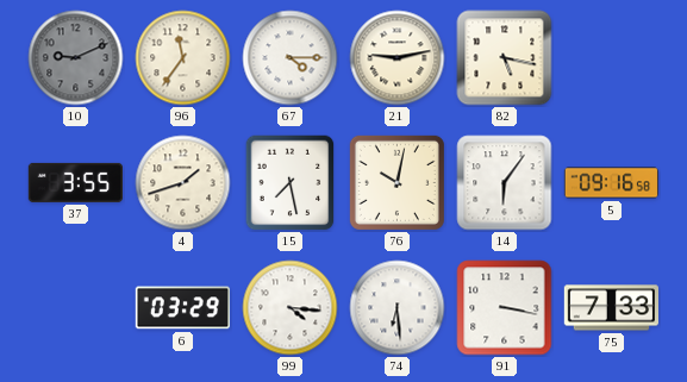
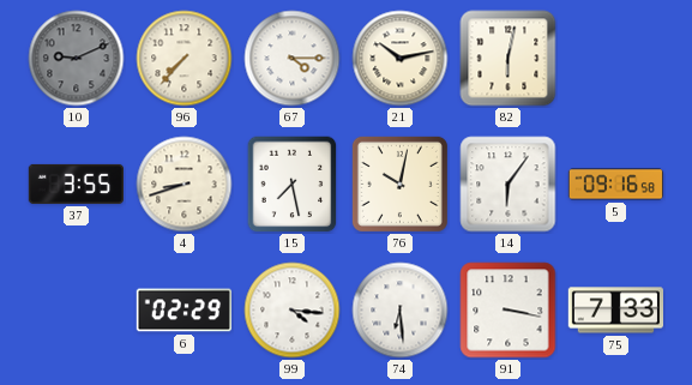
96: 11:36 -> 7:37
21: 9:13 -> 10:13
82: 5:17 -> 6:02
4: 1:42 -> 8:42
6: 03:29 -> 02:29
